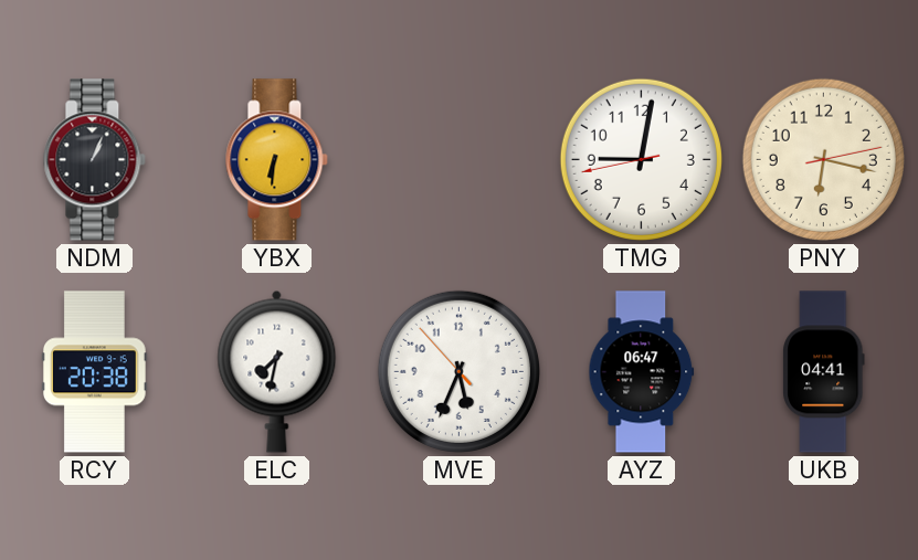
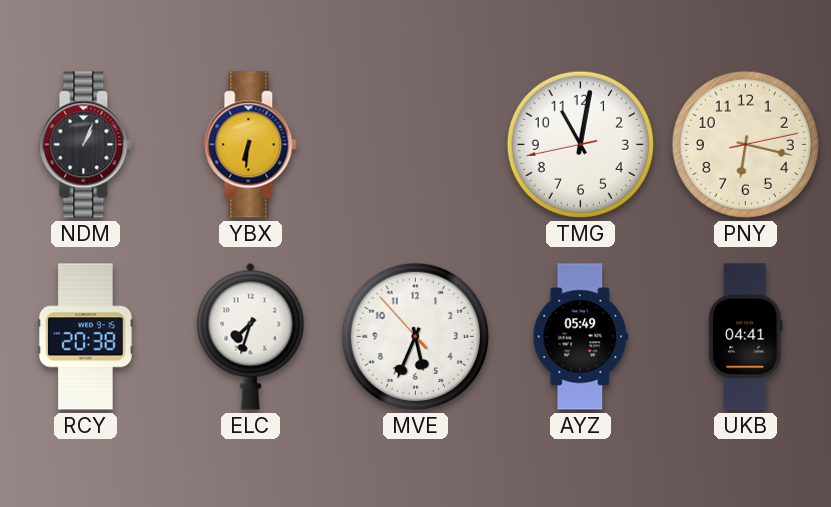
TMG: 9:01 -> 11:01
ELC: 7:32 -> 7:33
AYZ: 06:47 -> 05:49
